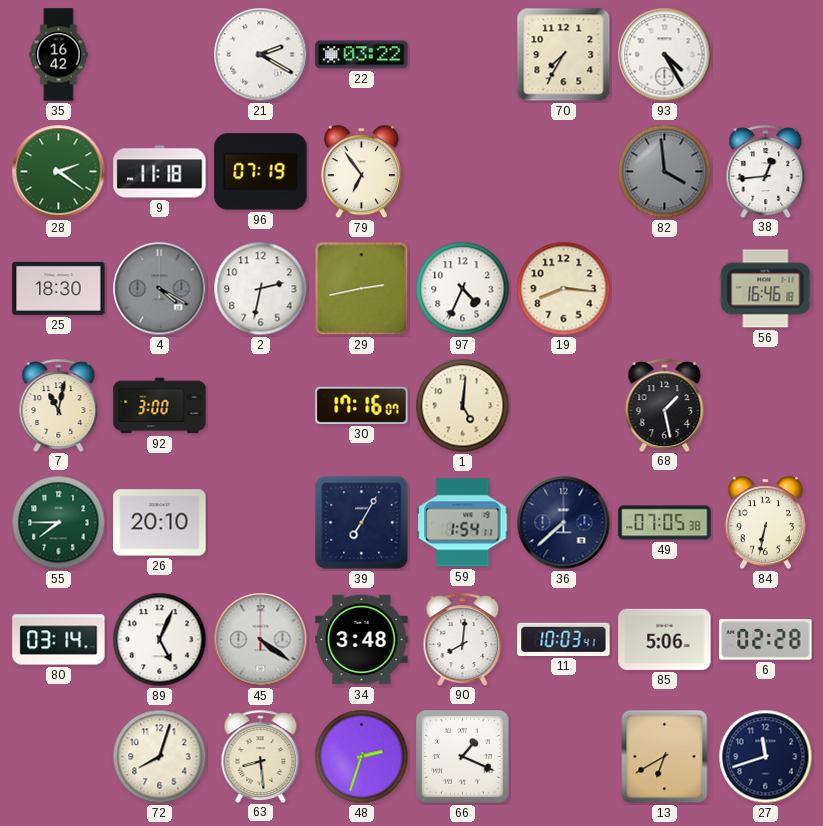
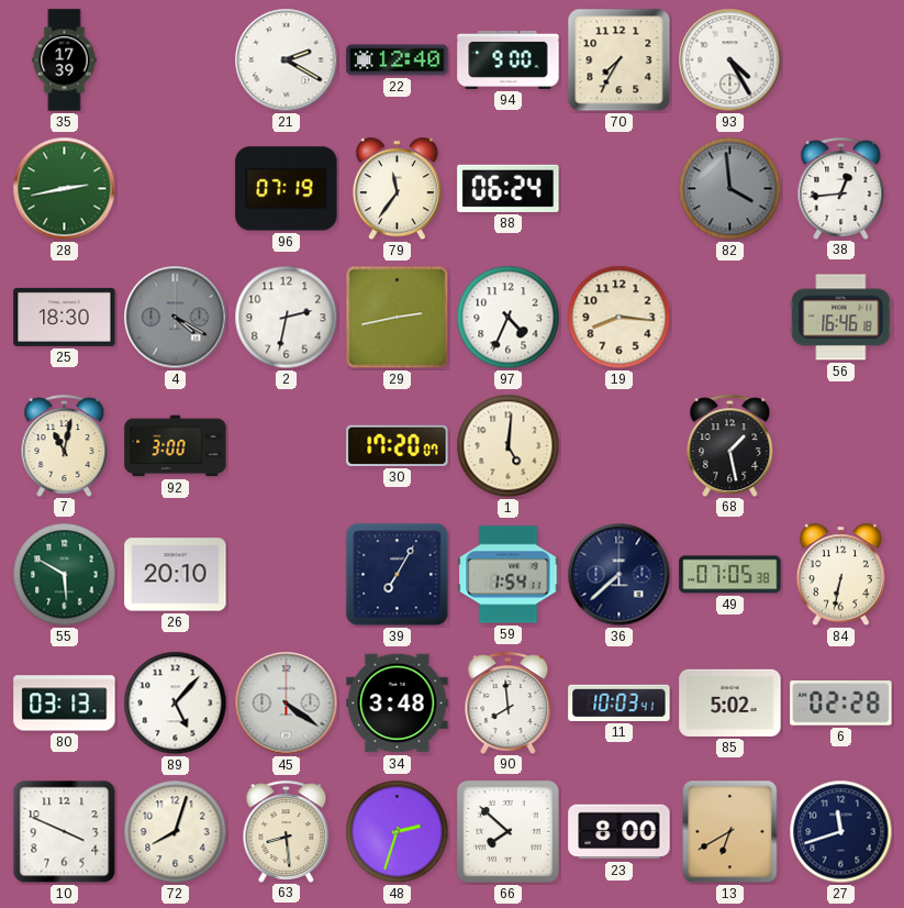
35: 16:42 -> 17:39
22: 03:22 -> 12:40
94: none -> 9:00
28: 2:21 -> 2:43
9: 11:18 -> none
79: 6:54 -> 11:36
88: none -> 06:24
30: 17:16 -> 17:20
55: 7:45 -> 5:50
80: 03:14 -> 03:13
89: 5:04 -> 5:07
90: 8:01 -> 7:59
85: 5:06 -> 5:02
10: none -> 3:49
66: 1:19 -> 7:52
23: none -> 8:00
